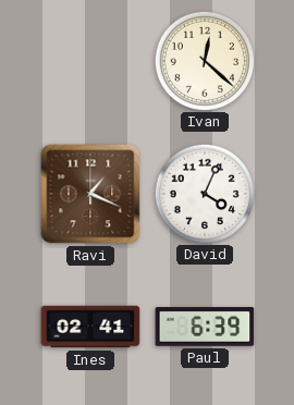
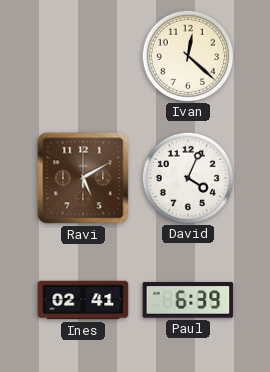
Ravi: 1:19 -> 5:10
